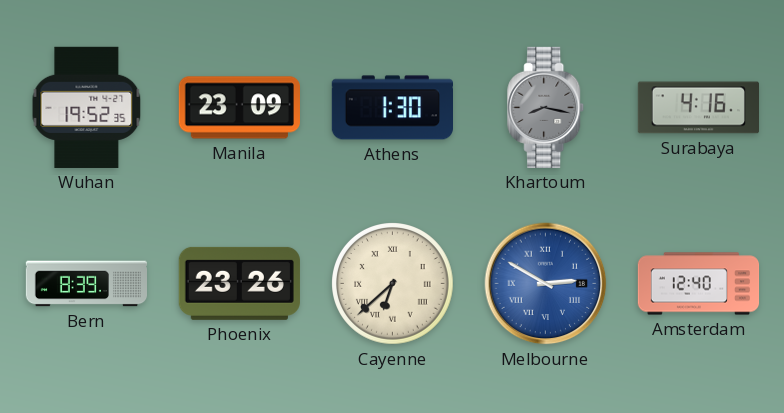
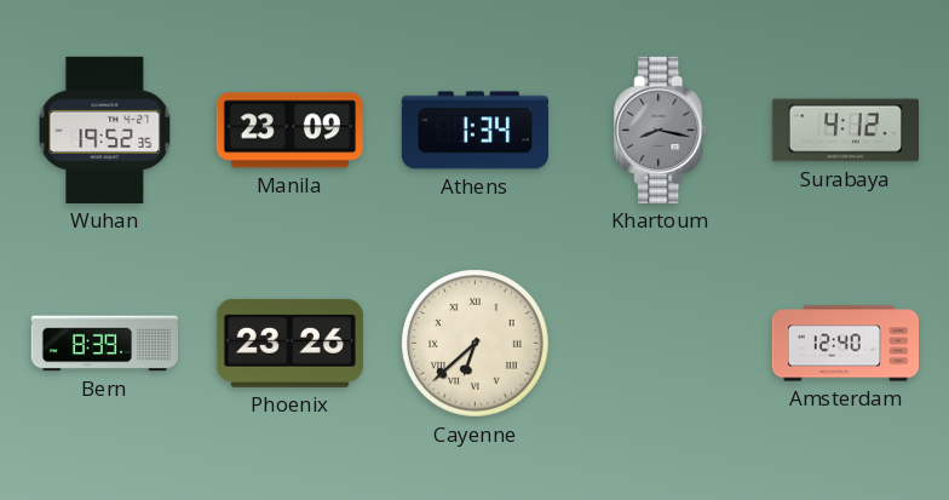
Athens: 1:30 -> 1:34
Surabaya: 4:16 -> 4:12
Melbourne: 2:50 -> none
